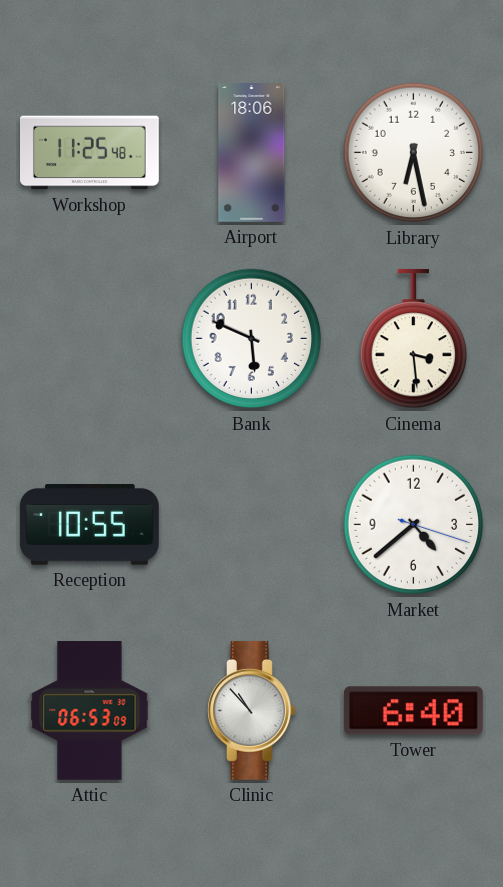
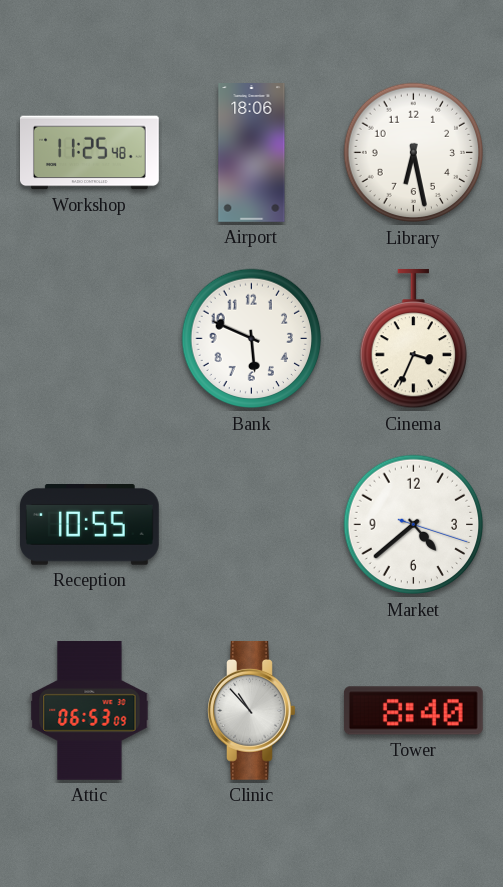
Cinema: 3:29 -> 3:34
Tower: 6:40 -> 8:40
